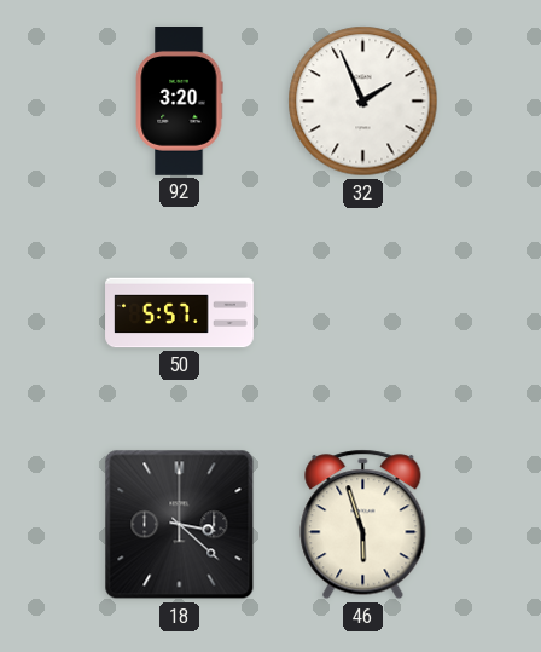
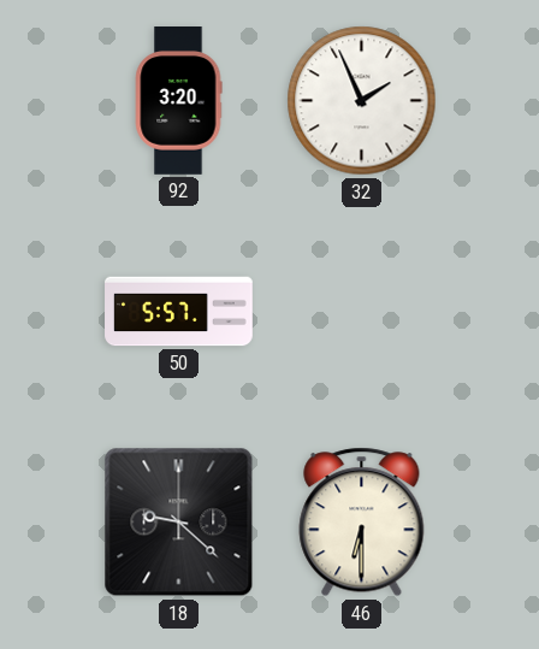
18: 3:22 -> 9:22
46: 5:57 -> 6:30
